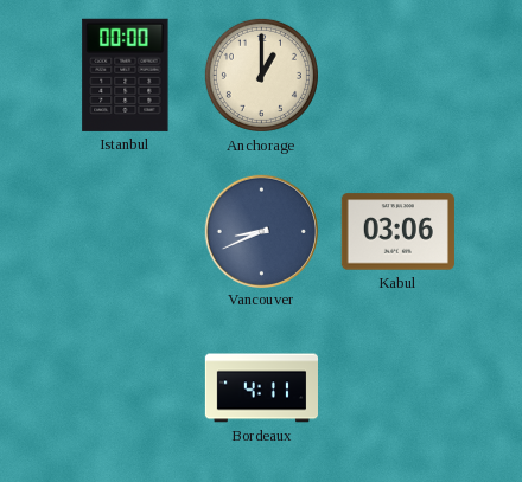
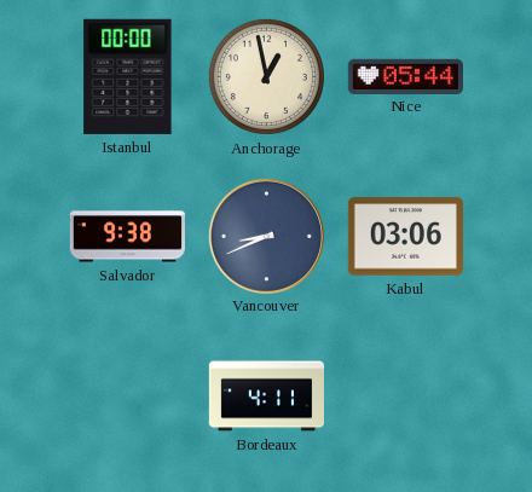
Anchorage: 1:00 -> 12:58
Nice: none -> 05:44
Salvador: none -> 9:38
